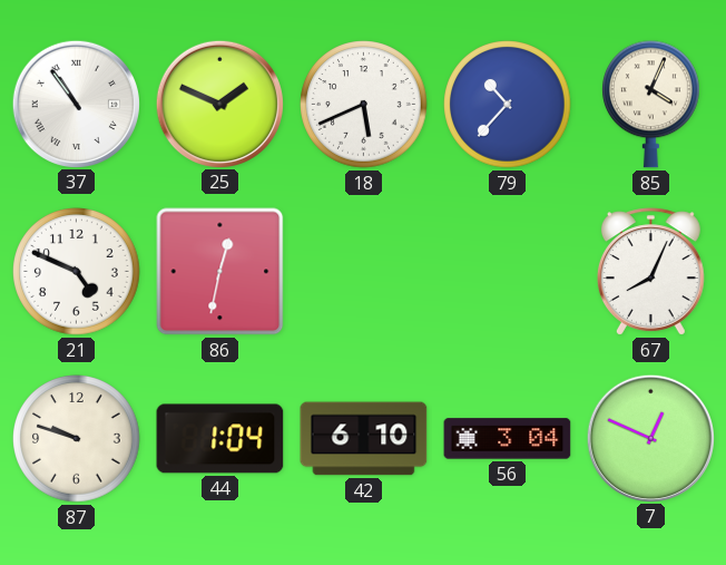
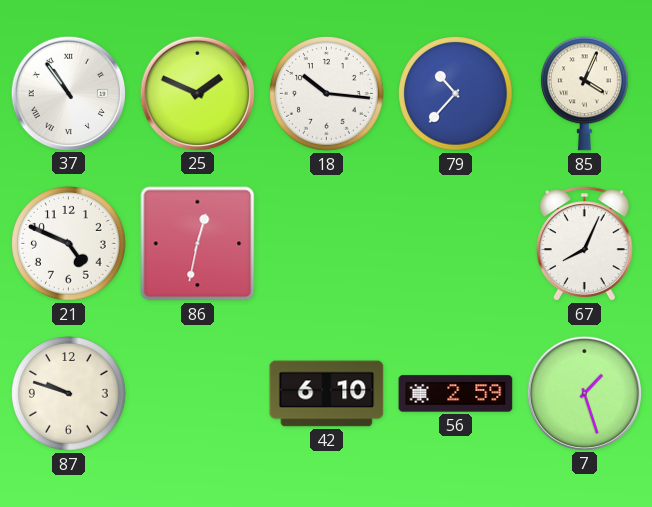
18: 5:41 -> 10:16
44: 1:04 -> none
56: 3:04 -> 2:59
7: 12:49 -> 1:27
